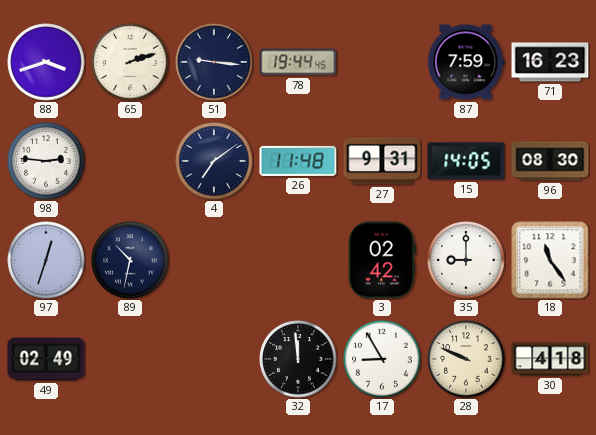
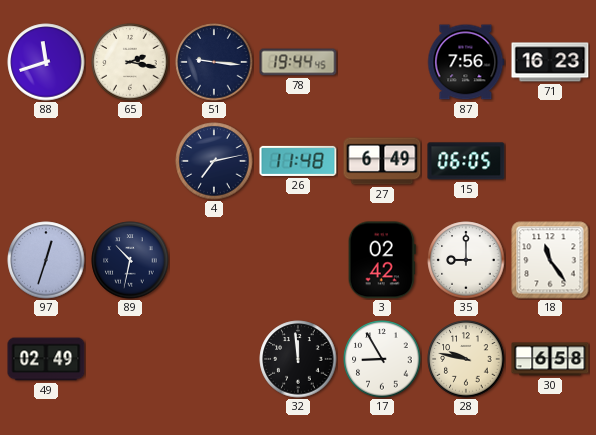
88: 3:42 -> 11:42
65: 2:12 -> 2:17
87: 7:59 -> 7:56
98: 2:46 -> none
4: 7:09 -> 7:13
27: 9:31 -> 6:49
15: 14:05 -> 06:05
96: 08:30 -> none
28: 9:49 -> 9:47
30: 4:18 -> 6:58
